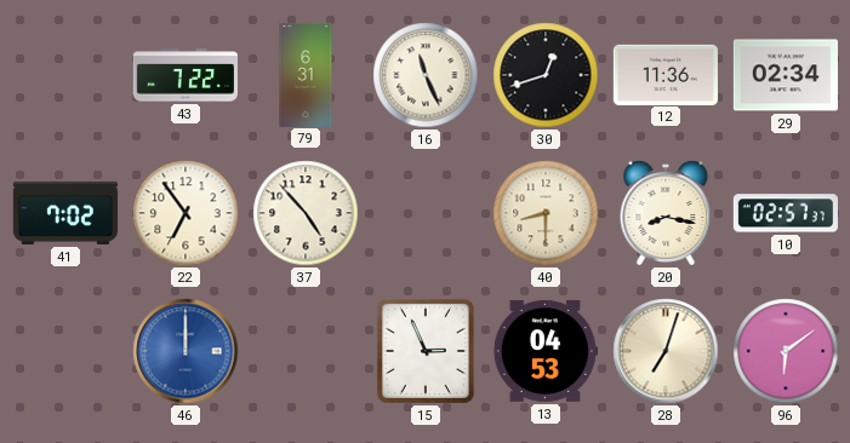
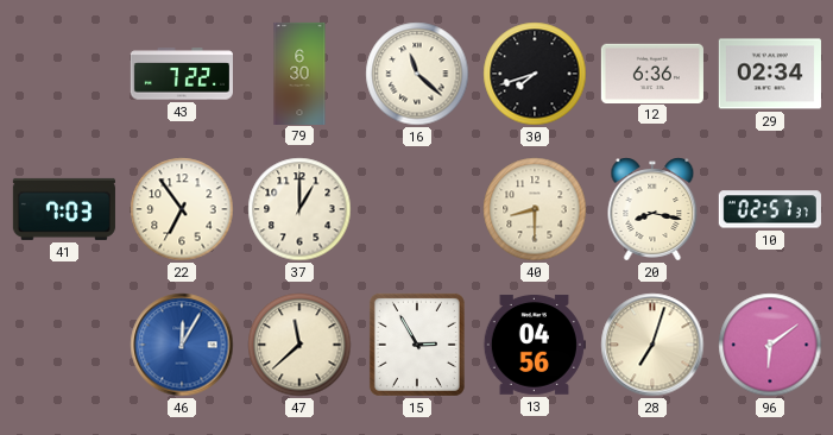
79: 6:31 -> 6:30
16: 11:26 -> 11:22
30: 12:42 -> 7:42
12: 11:36 -> 6:36
41: 7:02 -> 7:03
37: 4:53 -> 1:00
46: 12:00 -> 12:05
47: none -> 11:38
15: 2:56 -> 2:55
13: 04:53 -> 04:56
